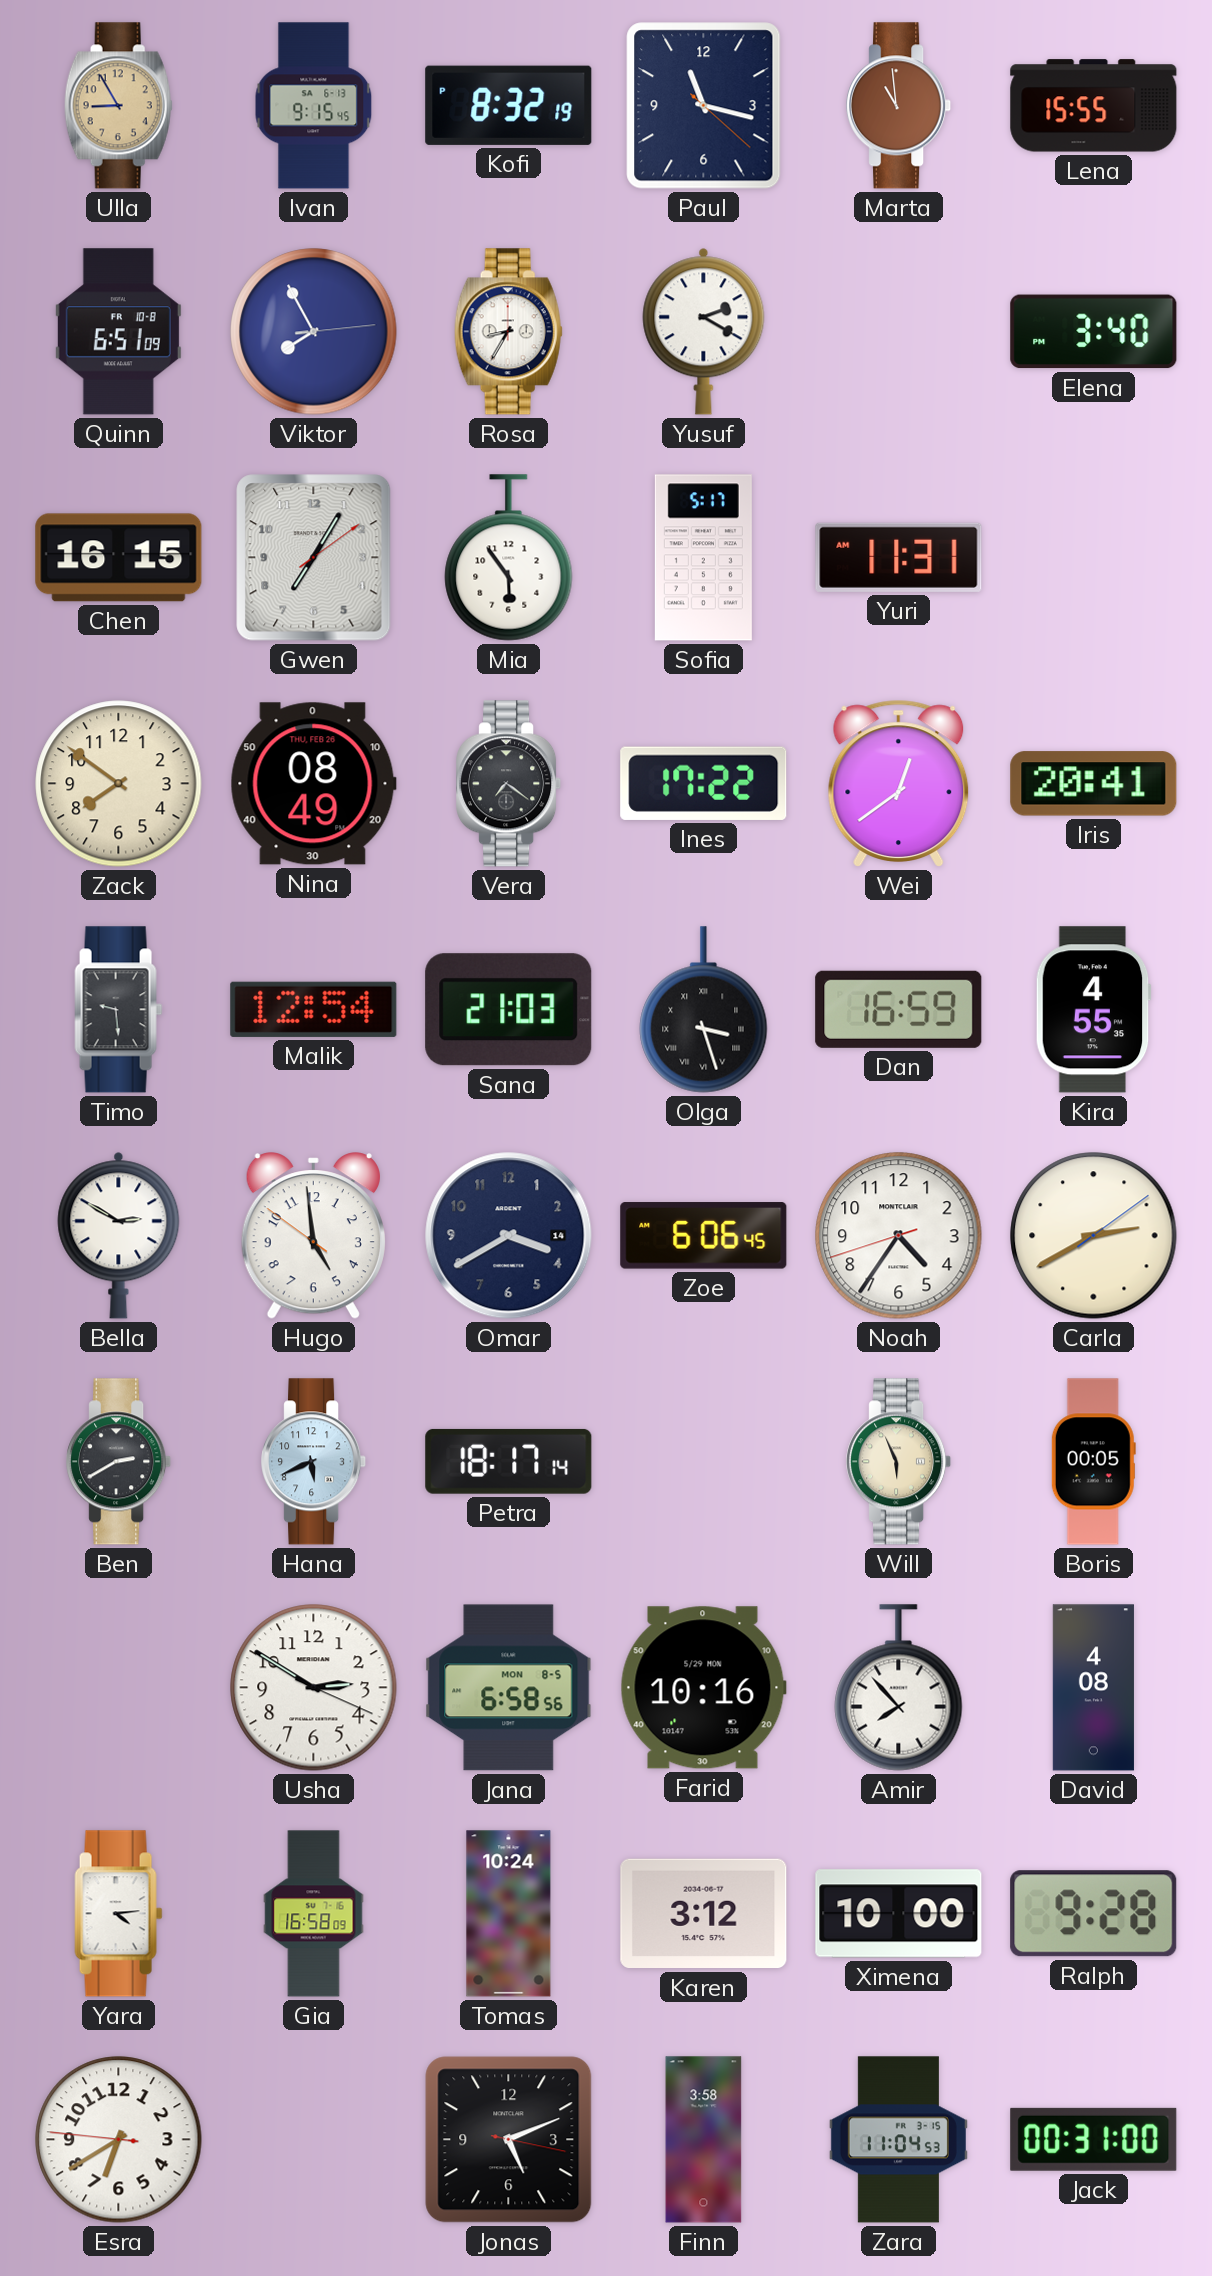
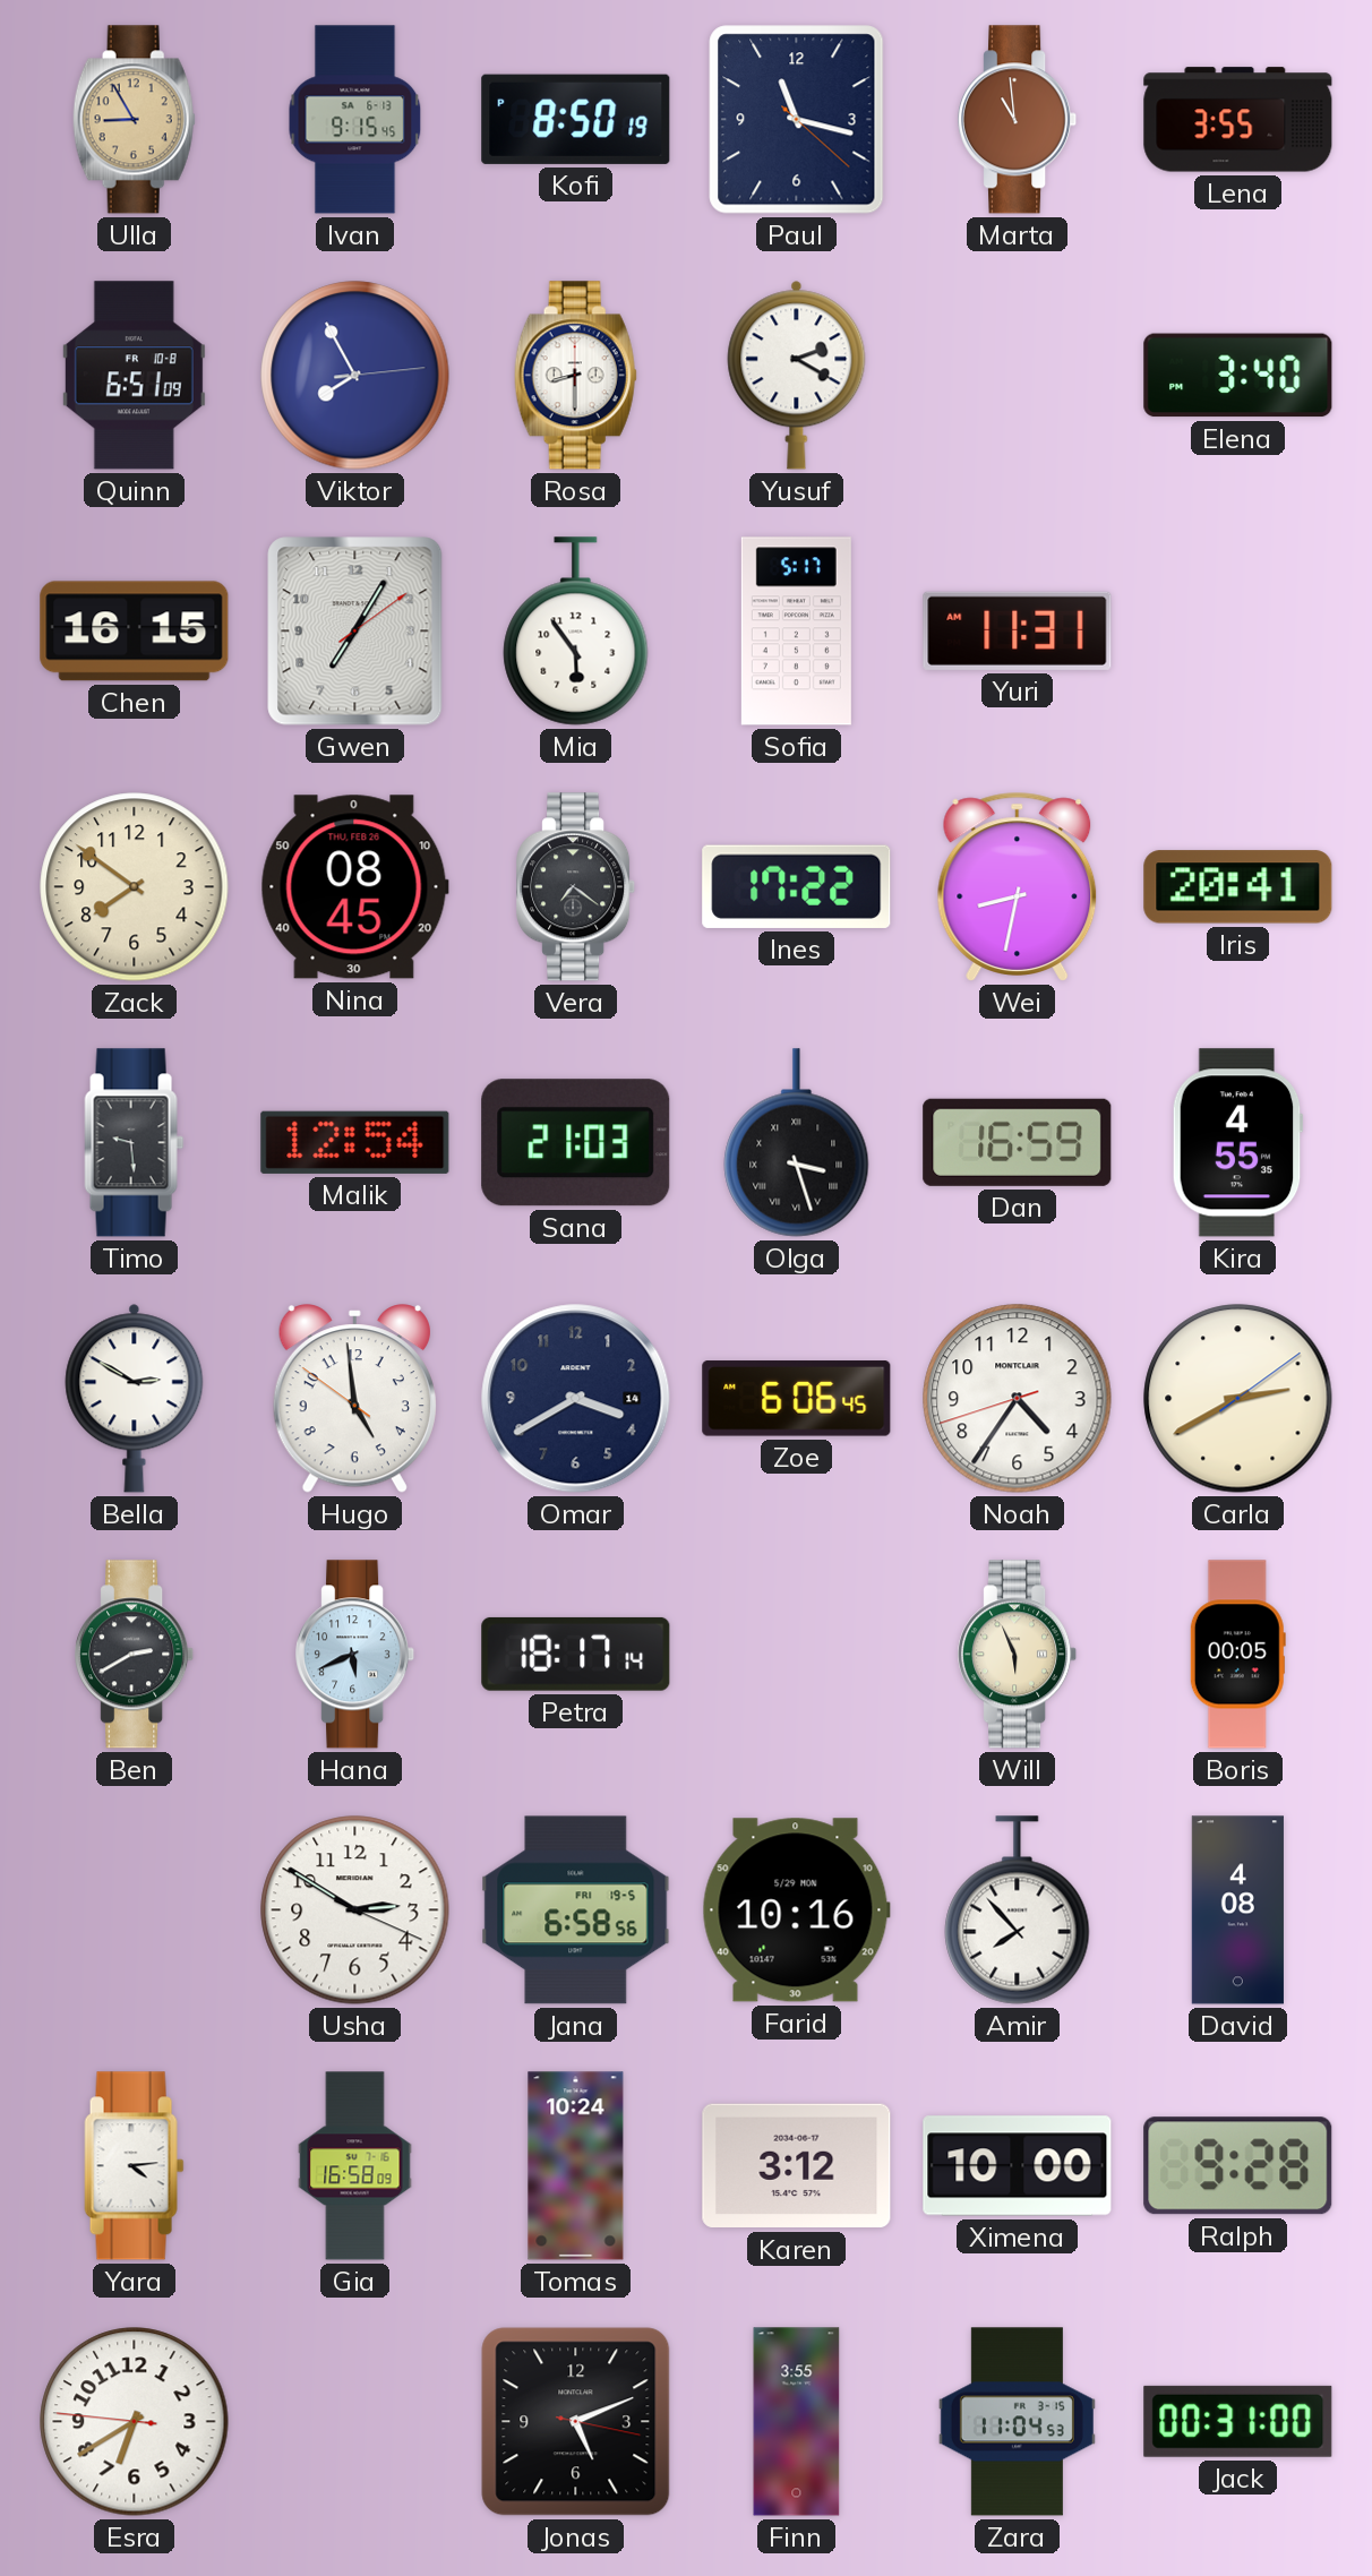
Kofi: 8:32 -> 8:50
Lena: 15:55 -> 3:55
Rosa: 8:35 -> 8:30
Nina: 08:49 -> 08:45
Wei: 12:39 -> 8:32
Jana date: MON 8-5 -> FRI 19-5
Finn: 3:58 -> 3:55
